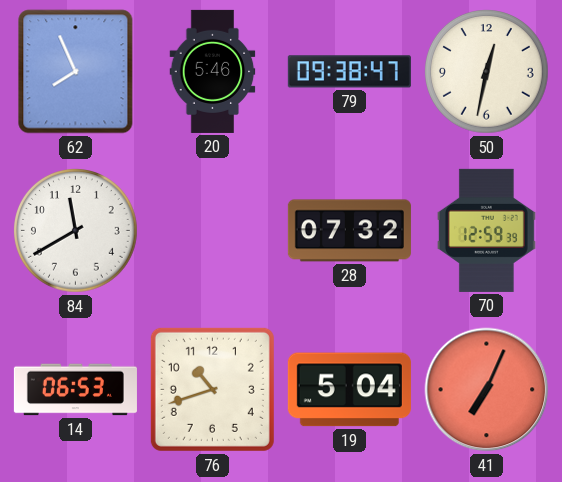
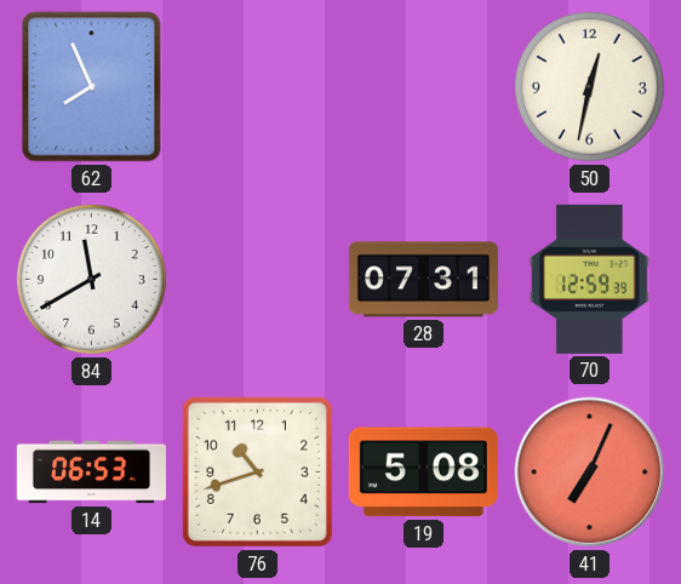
20: 5:46 -> none
79: 09:38 -> none
28: 07:32 -> 07:31
19: 5:04 -> 5:08
